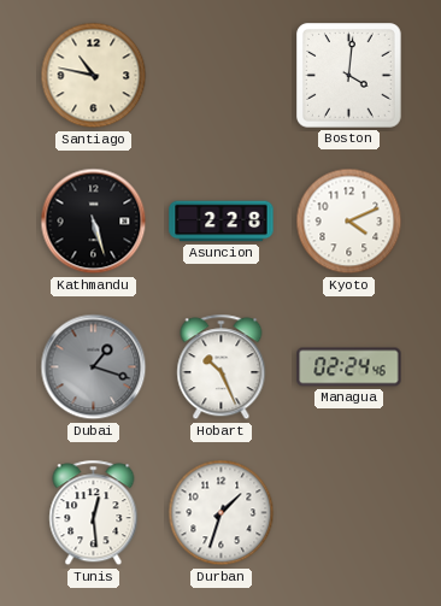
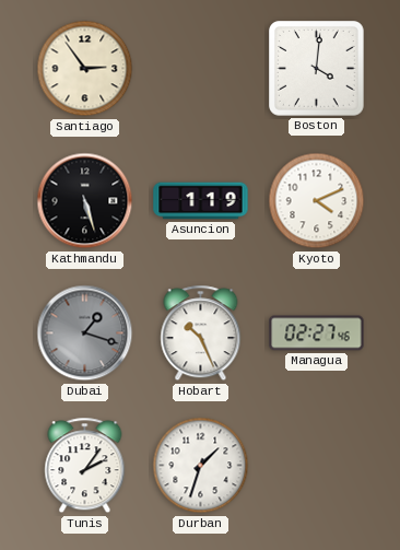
Santiago: 10:47 -> 2:54
Asuncion: 2:28 -> 1:19
Managua: 02:24 -> 02:27
Tunis: 12:29 -> 2:06
